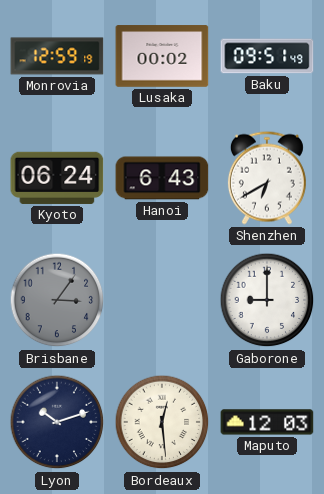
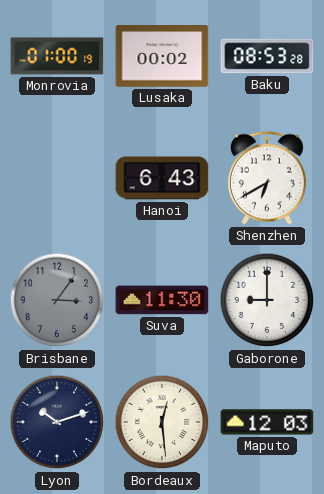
Monrovia: 12:59 -> 01:00
Baku: 09:51 -> 08:53
Kyoto: 06:24 -> none
Suva: none -> 11:30
